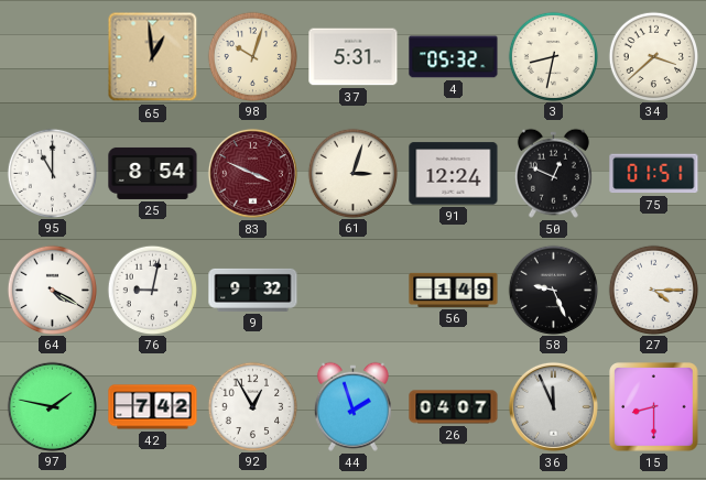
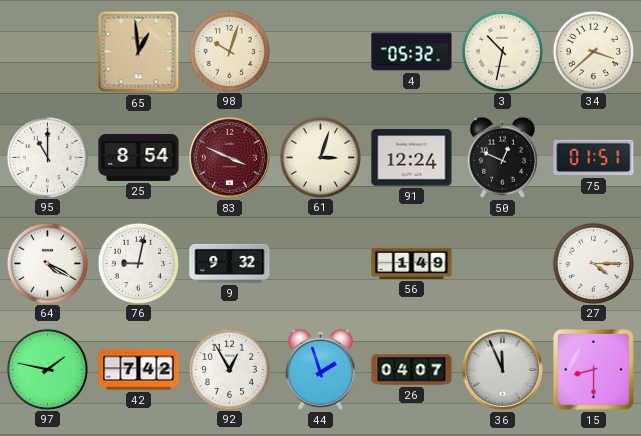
37: 5:31 -> none
3: 8:32 -> 10:32
58: 9:26 -> none
